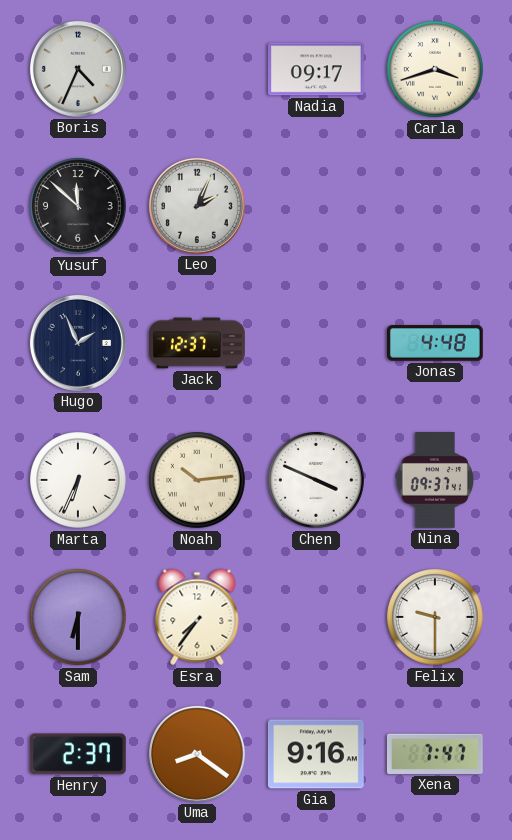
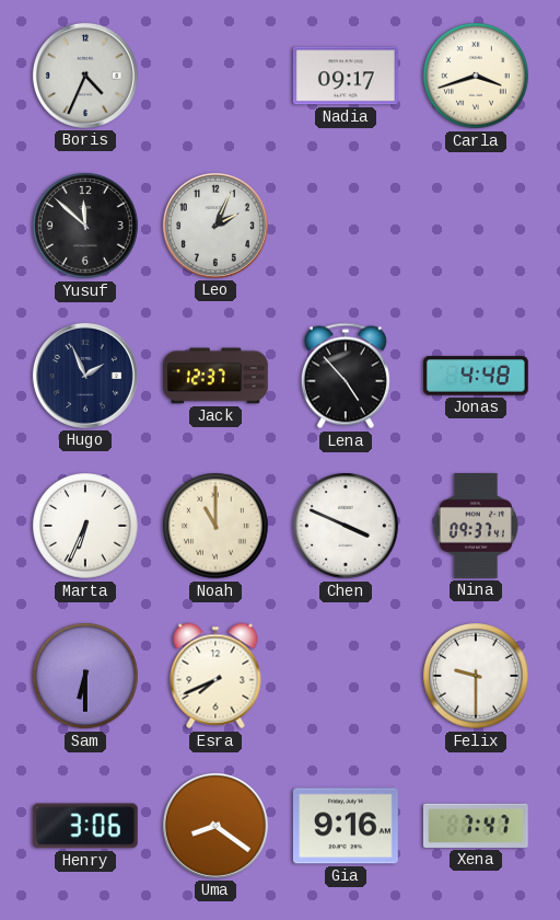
Lena: none -> 4:53
Noah: 10:14 -> 11:00
Esra: 7:36 -> 7:41
Henry: 2:37 -> 3:06
